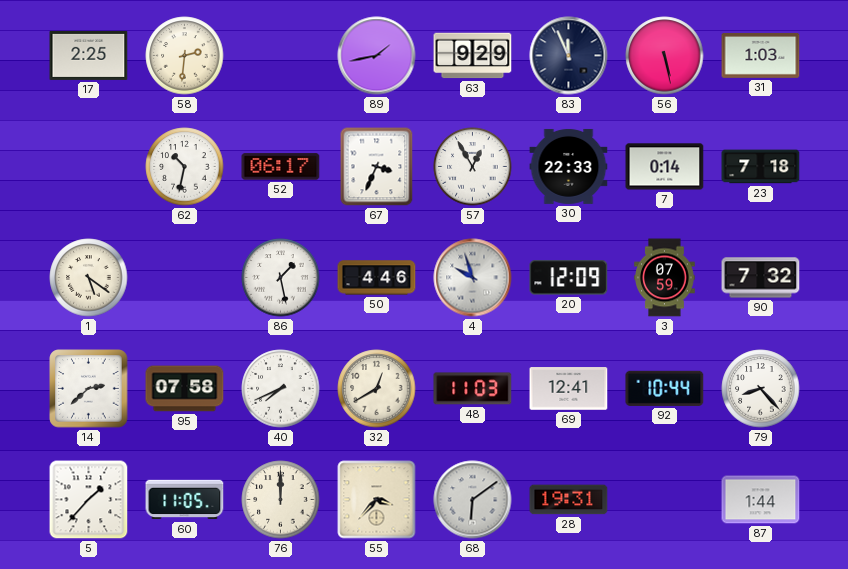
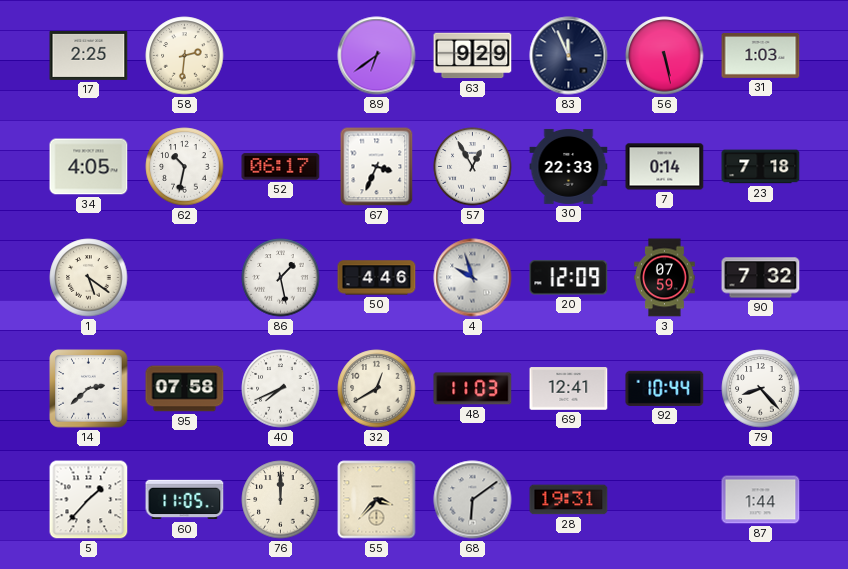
89: 1:43 -> 6:39
34: none -> 4:05
